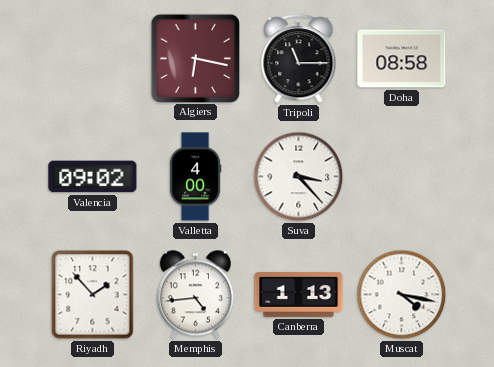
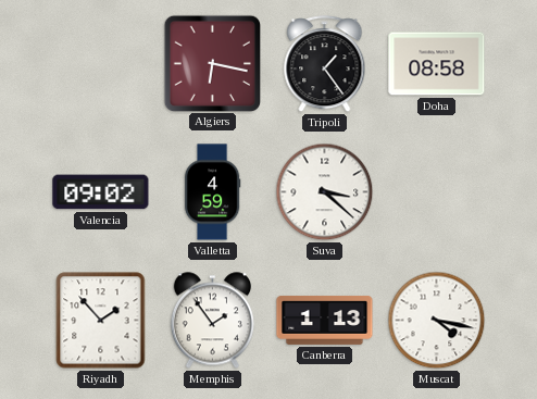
Tripoli: 11:15 -> 1:24
Valletta: 4:00 -> 4:59
Suva: 3:23 -> 3:22
Memphis: 4:44 -> 1:54
